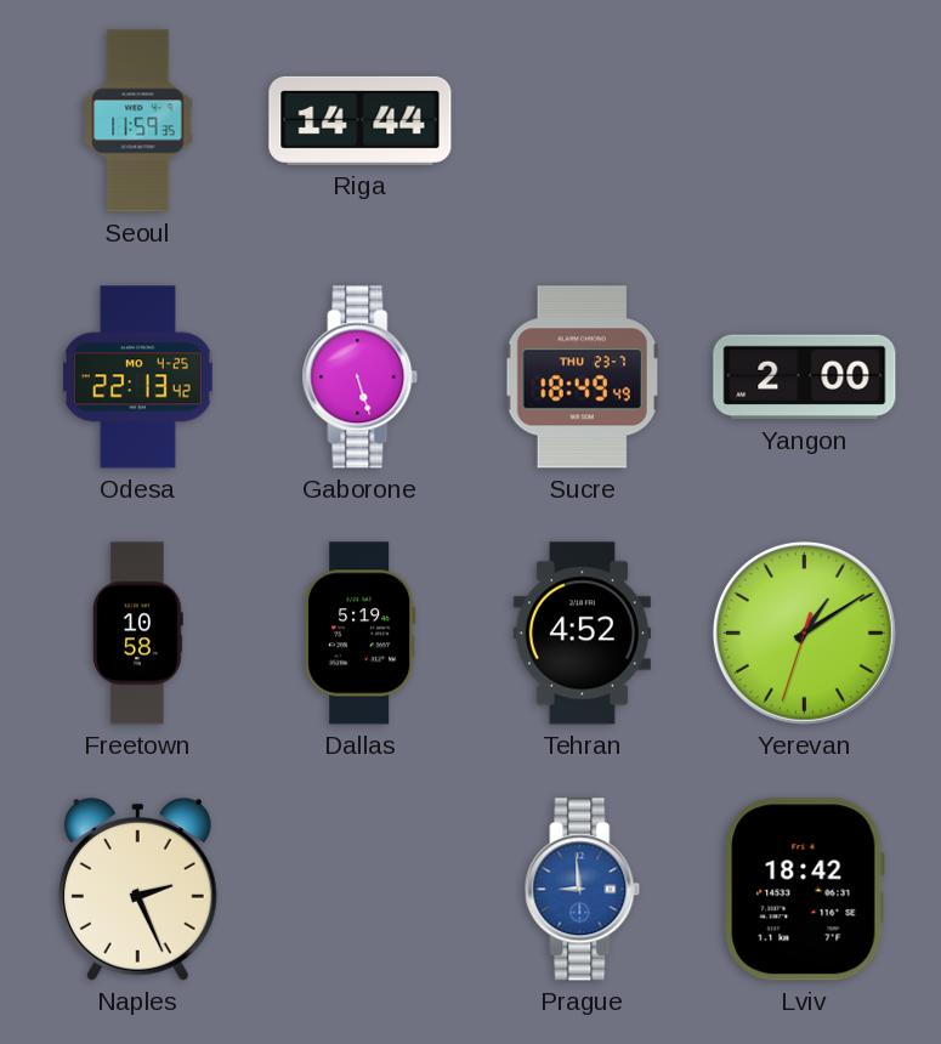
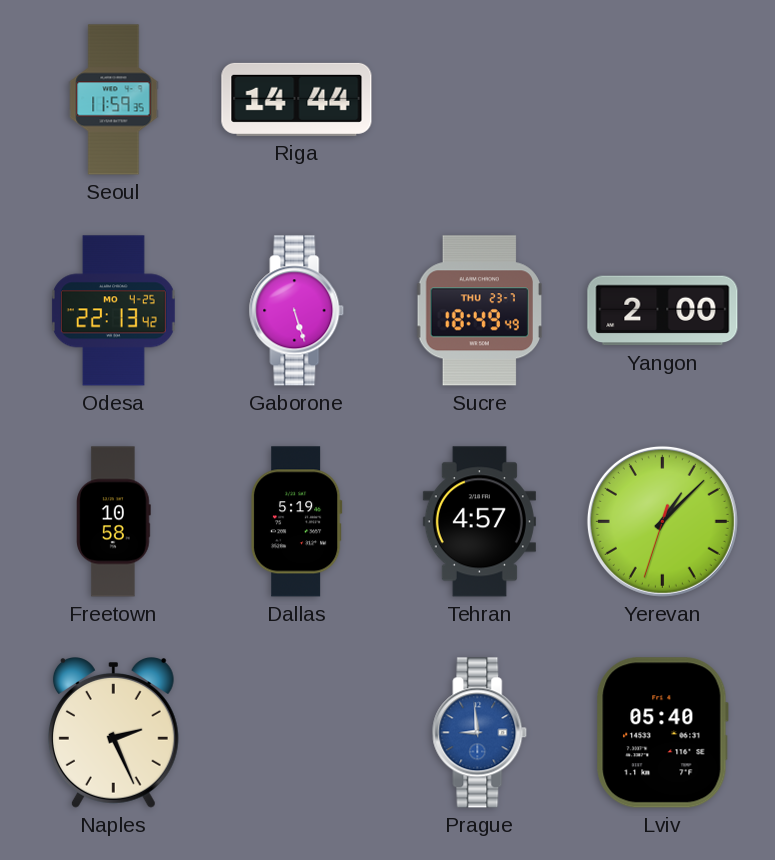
Tehran: 4:52 -> 4:57
Yerevan: 1:09 -> 1:07
Lviv: 18:42 -> 05:40
